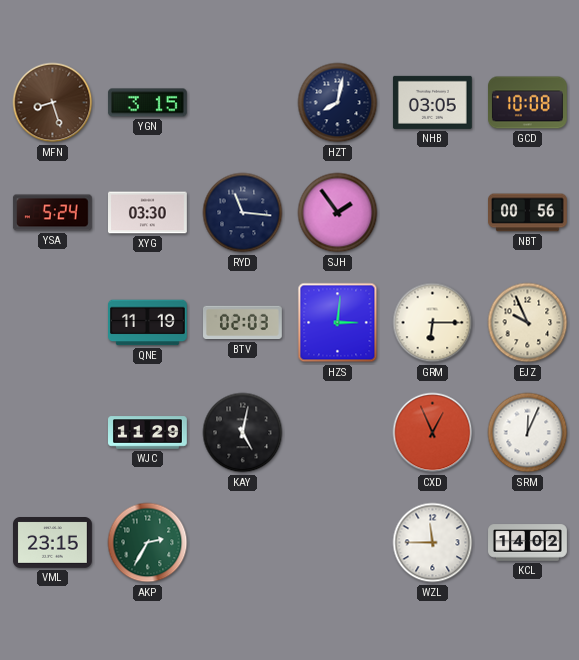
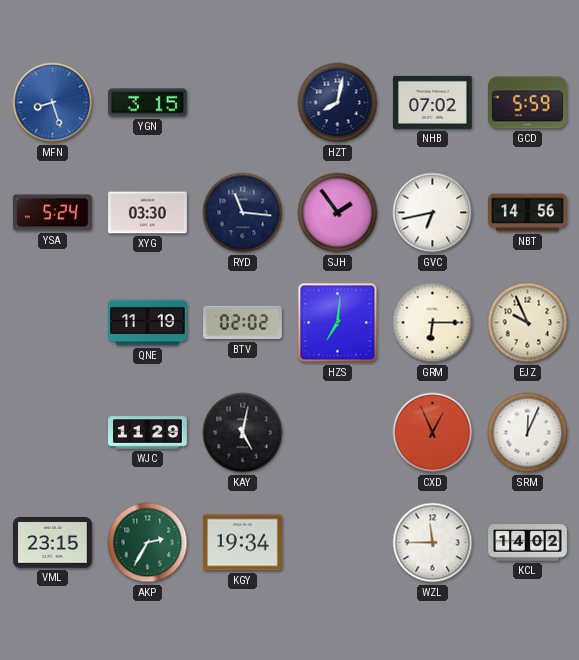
MFN dial: brown -> blue
NHB: 03:05 -> 07:02
GCD: 10:08 -> 5:59
GVC: none -> 6:43
NBT: 00:56 -> 14:56
BTV: 02:03 -> 02:02
HZS: 3:01 -> 7:01
KGY: none -> 19:34
